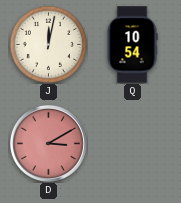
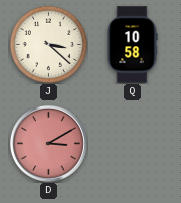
J: 12:02 -> 3:22
Q: 10:54 -> 10:58
